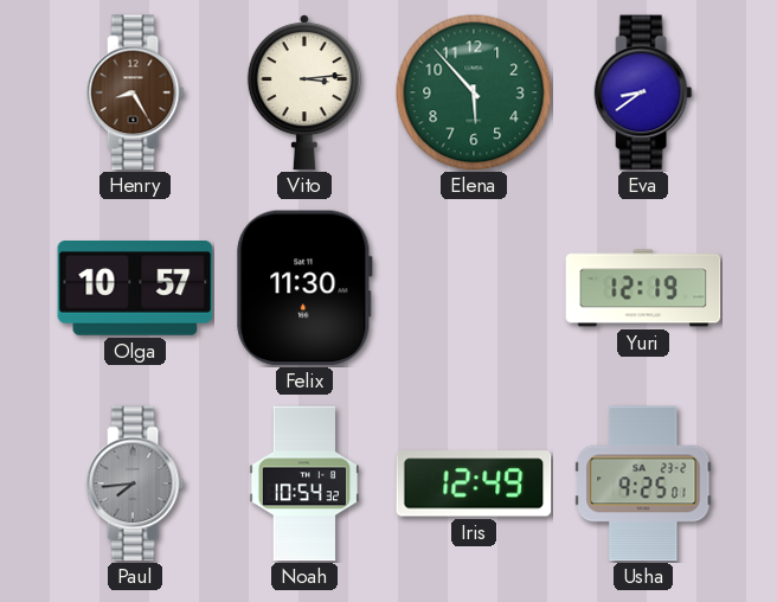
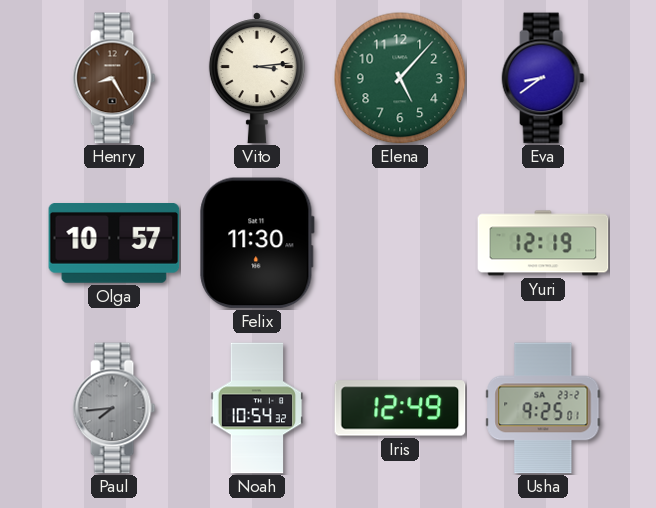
Elena: 5:53 -> 5:07
